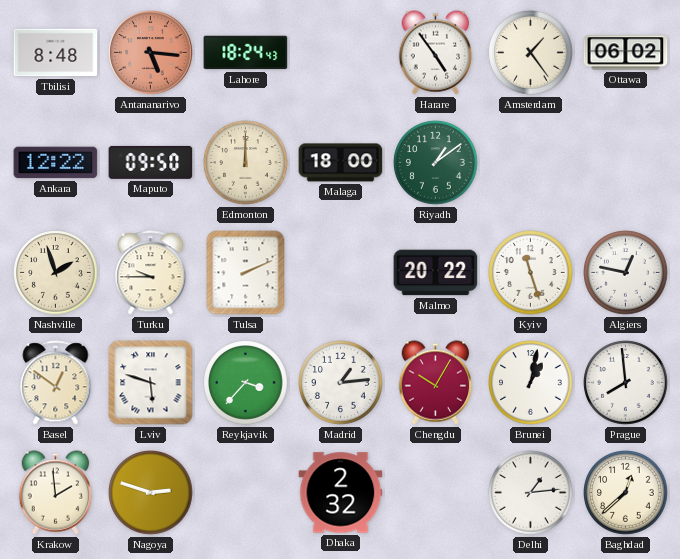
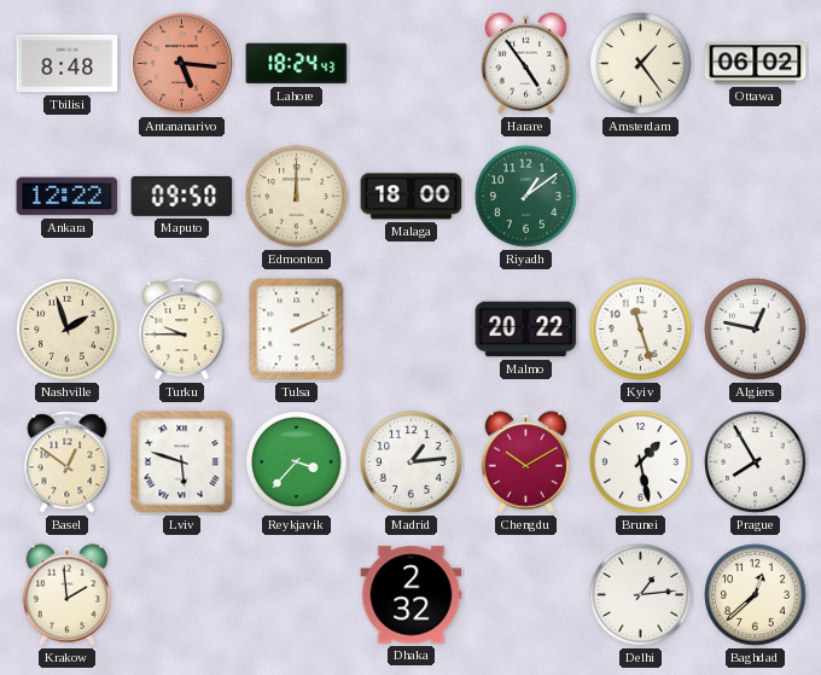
Chengdu: 10:05 -> 10:10
Brunei: 1:02 -> 1:28
Prague: 7:59 -> 7:55
Nagoya: 2:48 -> none
